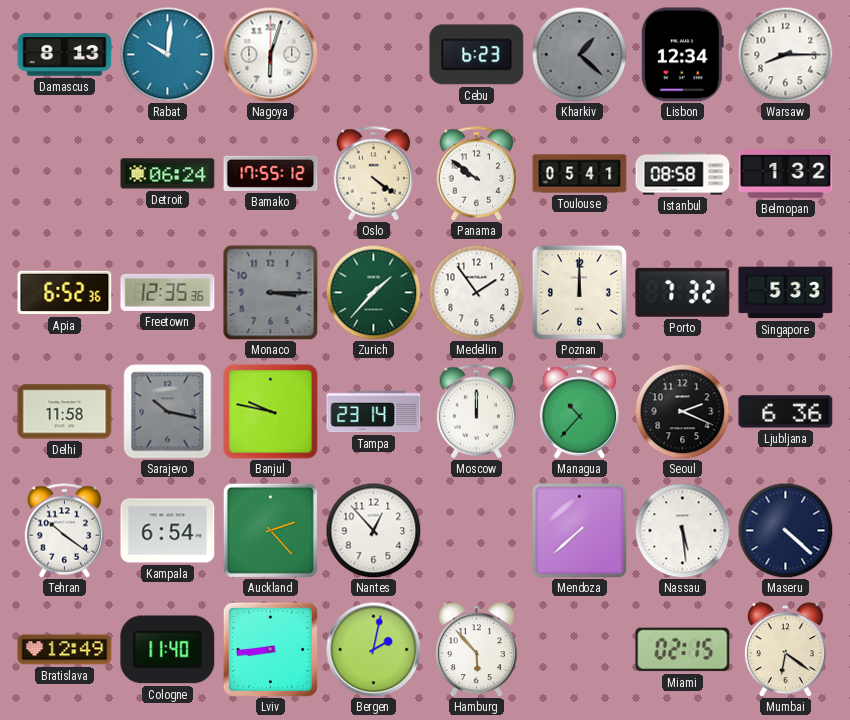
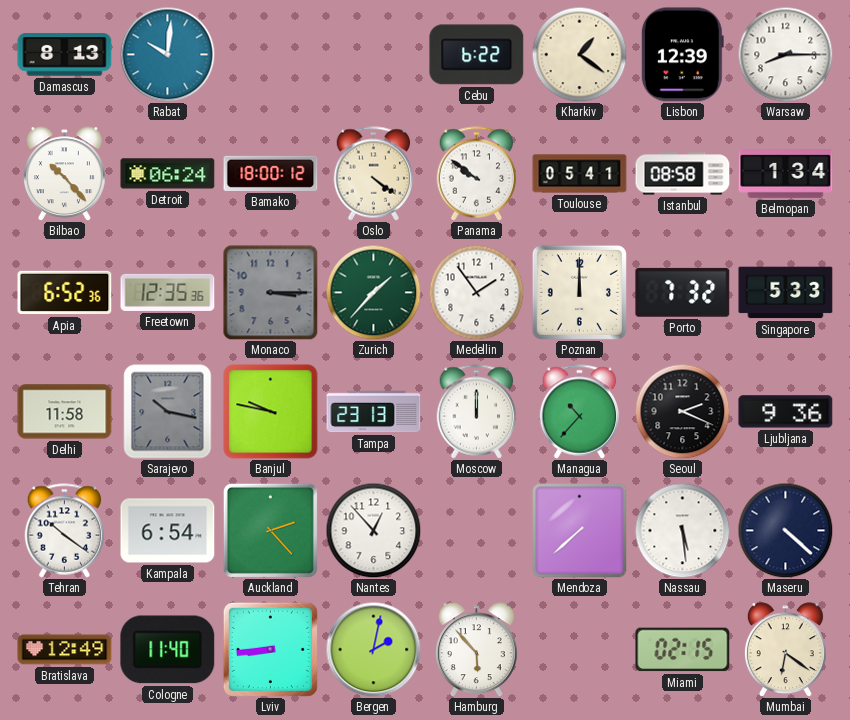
Nagoya: 6:03 -> none
Cebu: 6:23 -> 6:22
Kharkiv: 1:22 -> 1:21
Kharkiv dial: grey -> cream
Lisbon: 12:34 -> 12:39
Bilbao: none -> 10:23
Bamako: 17:55 -> 18:00
Belmopan: 1:32 -> 1:34
Tampa: 23:14 -> 23:13
Ljubljana: 6:36 -> 9:36
